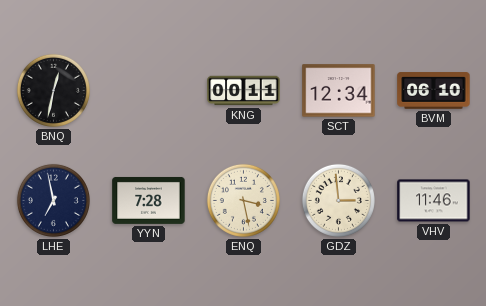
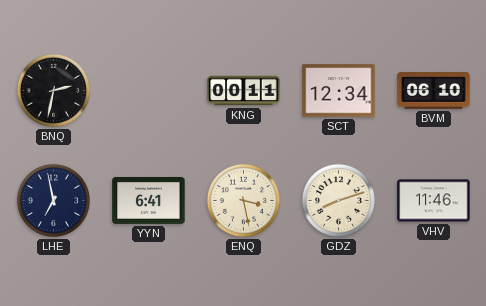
BNQ: 12:32 -> 2:32
YYN: 7:28 -> 6:41
GDZ: 2:59 -> 8:12
